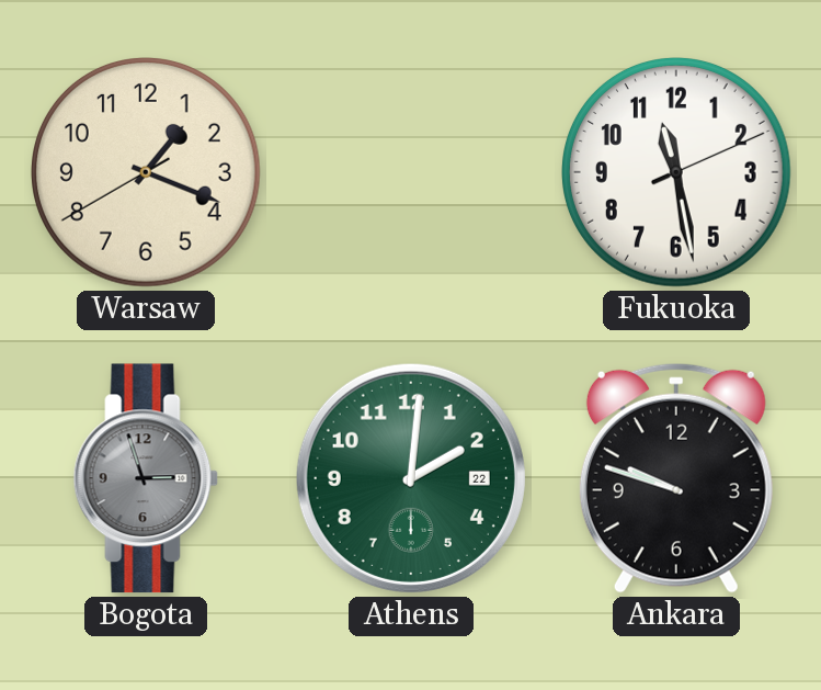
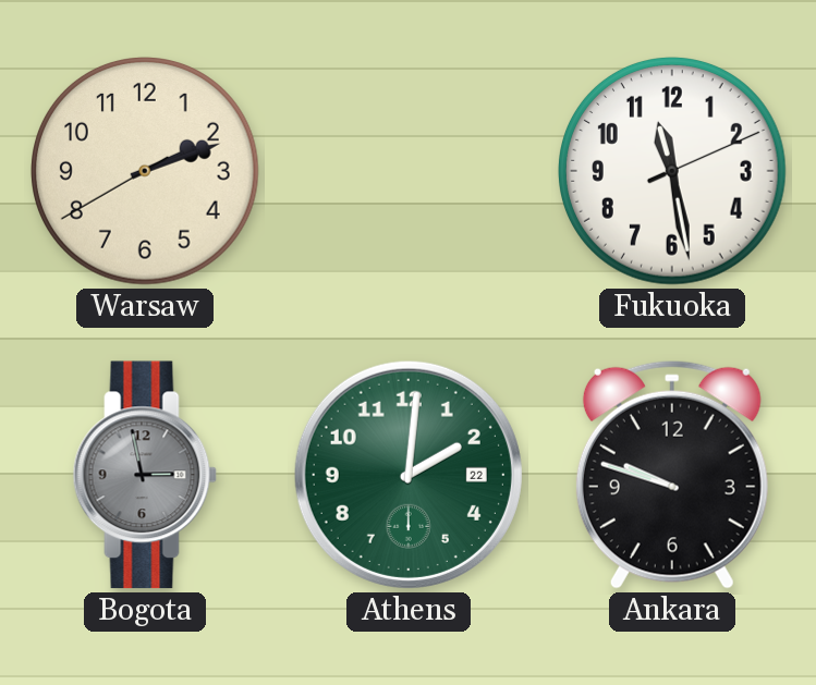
Warsaw: 1:18 -> 2:11
Bogota: 2:57 -> 2:58
